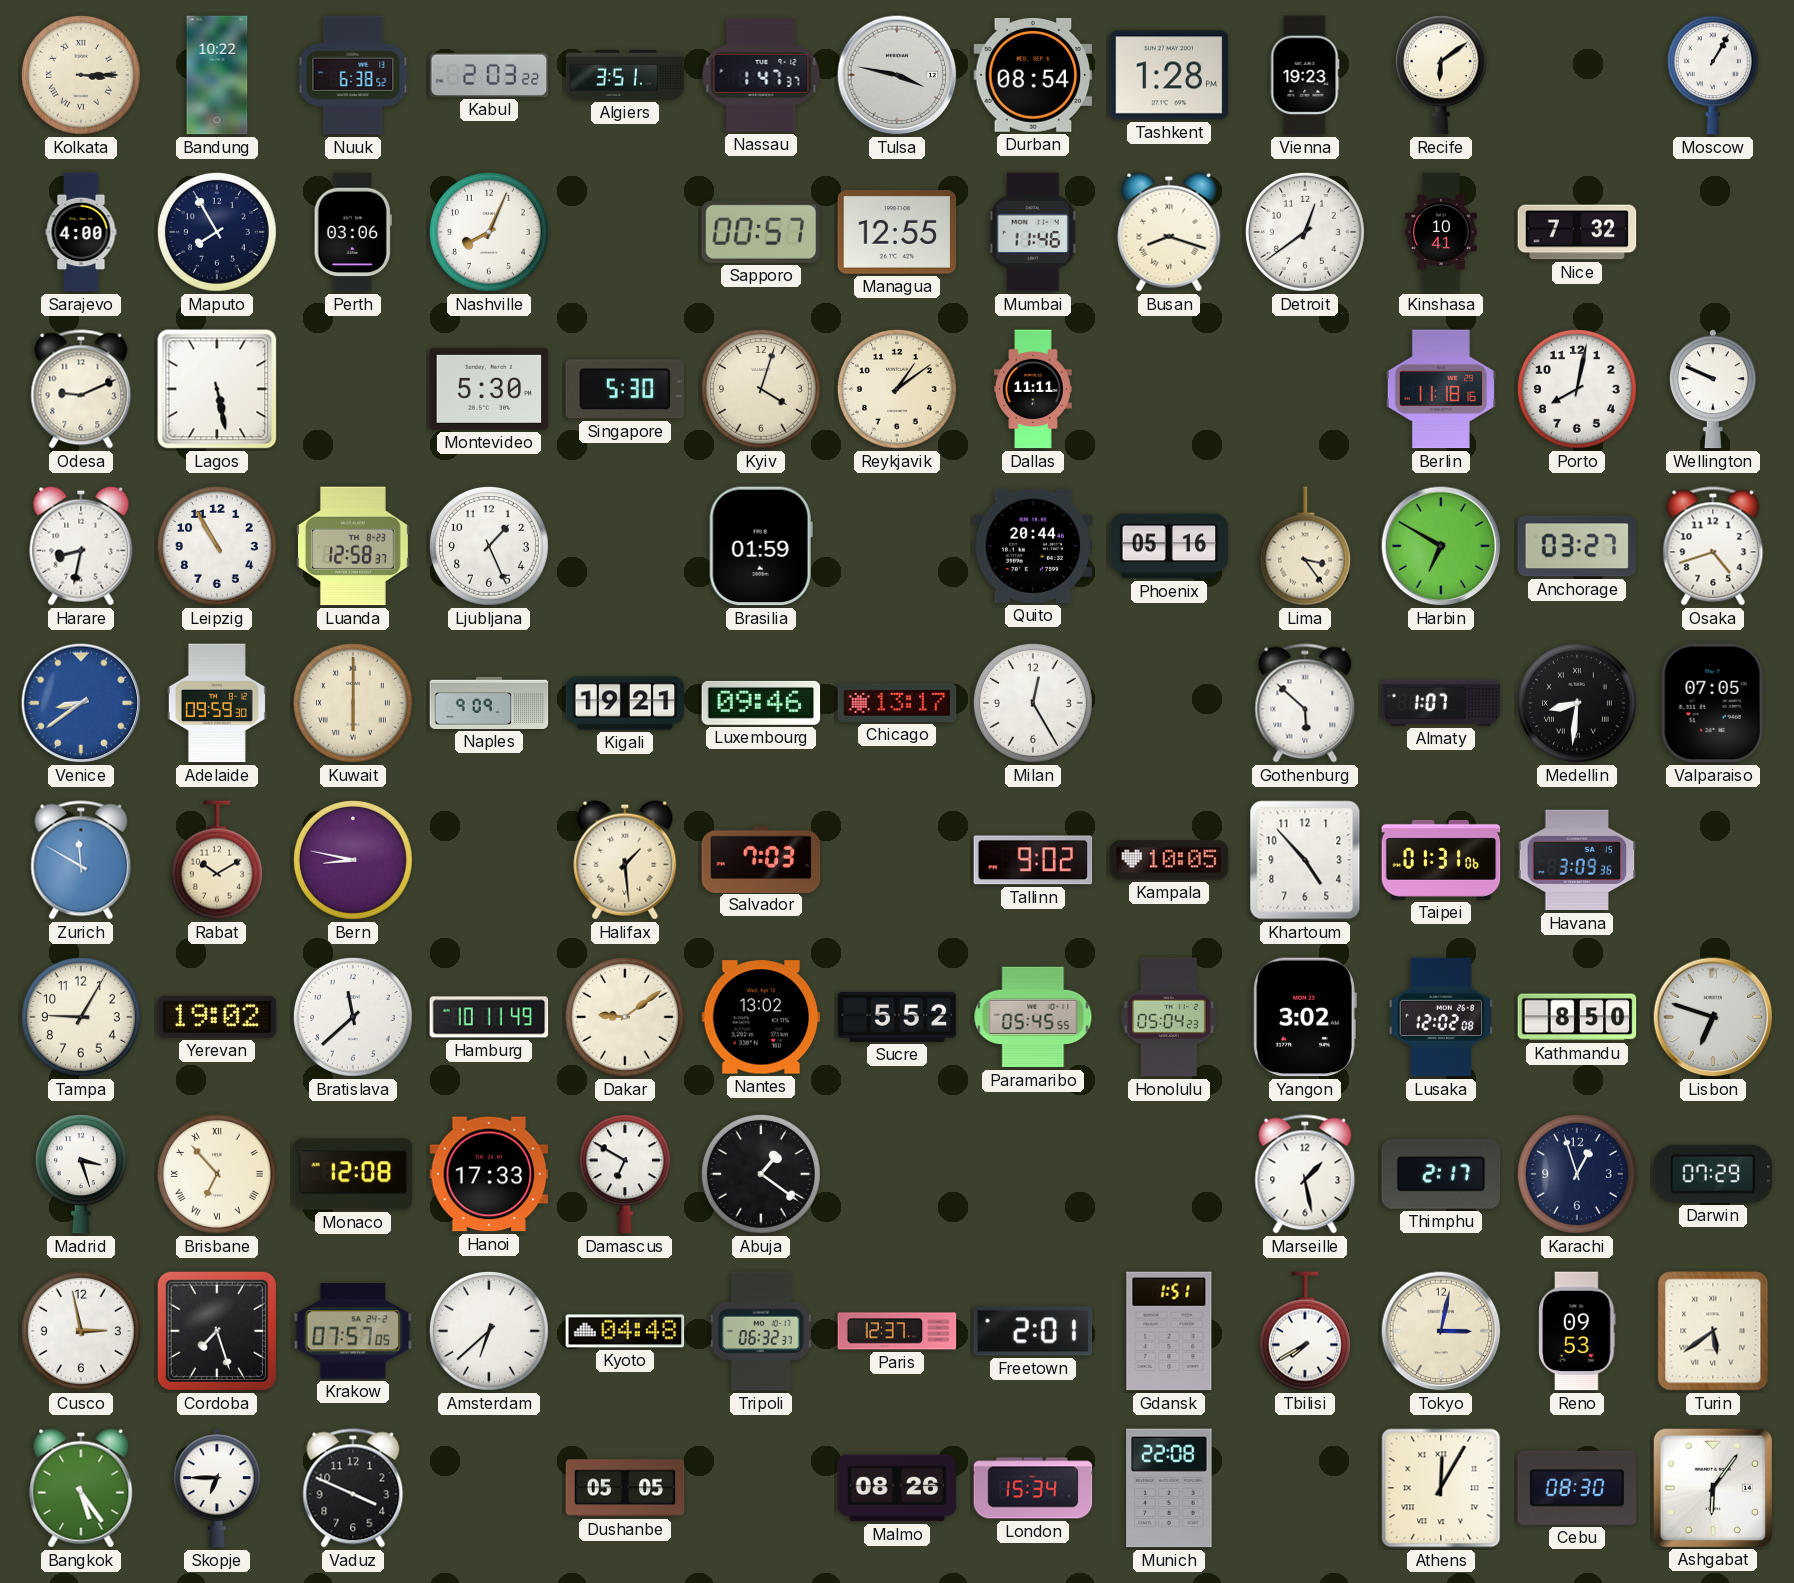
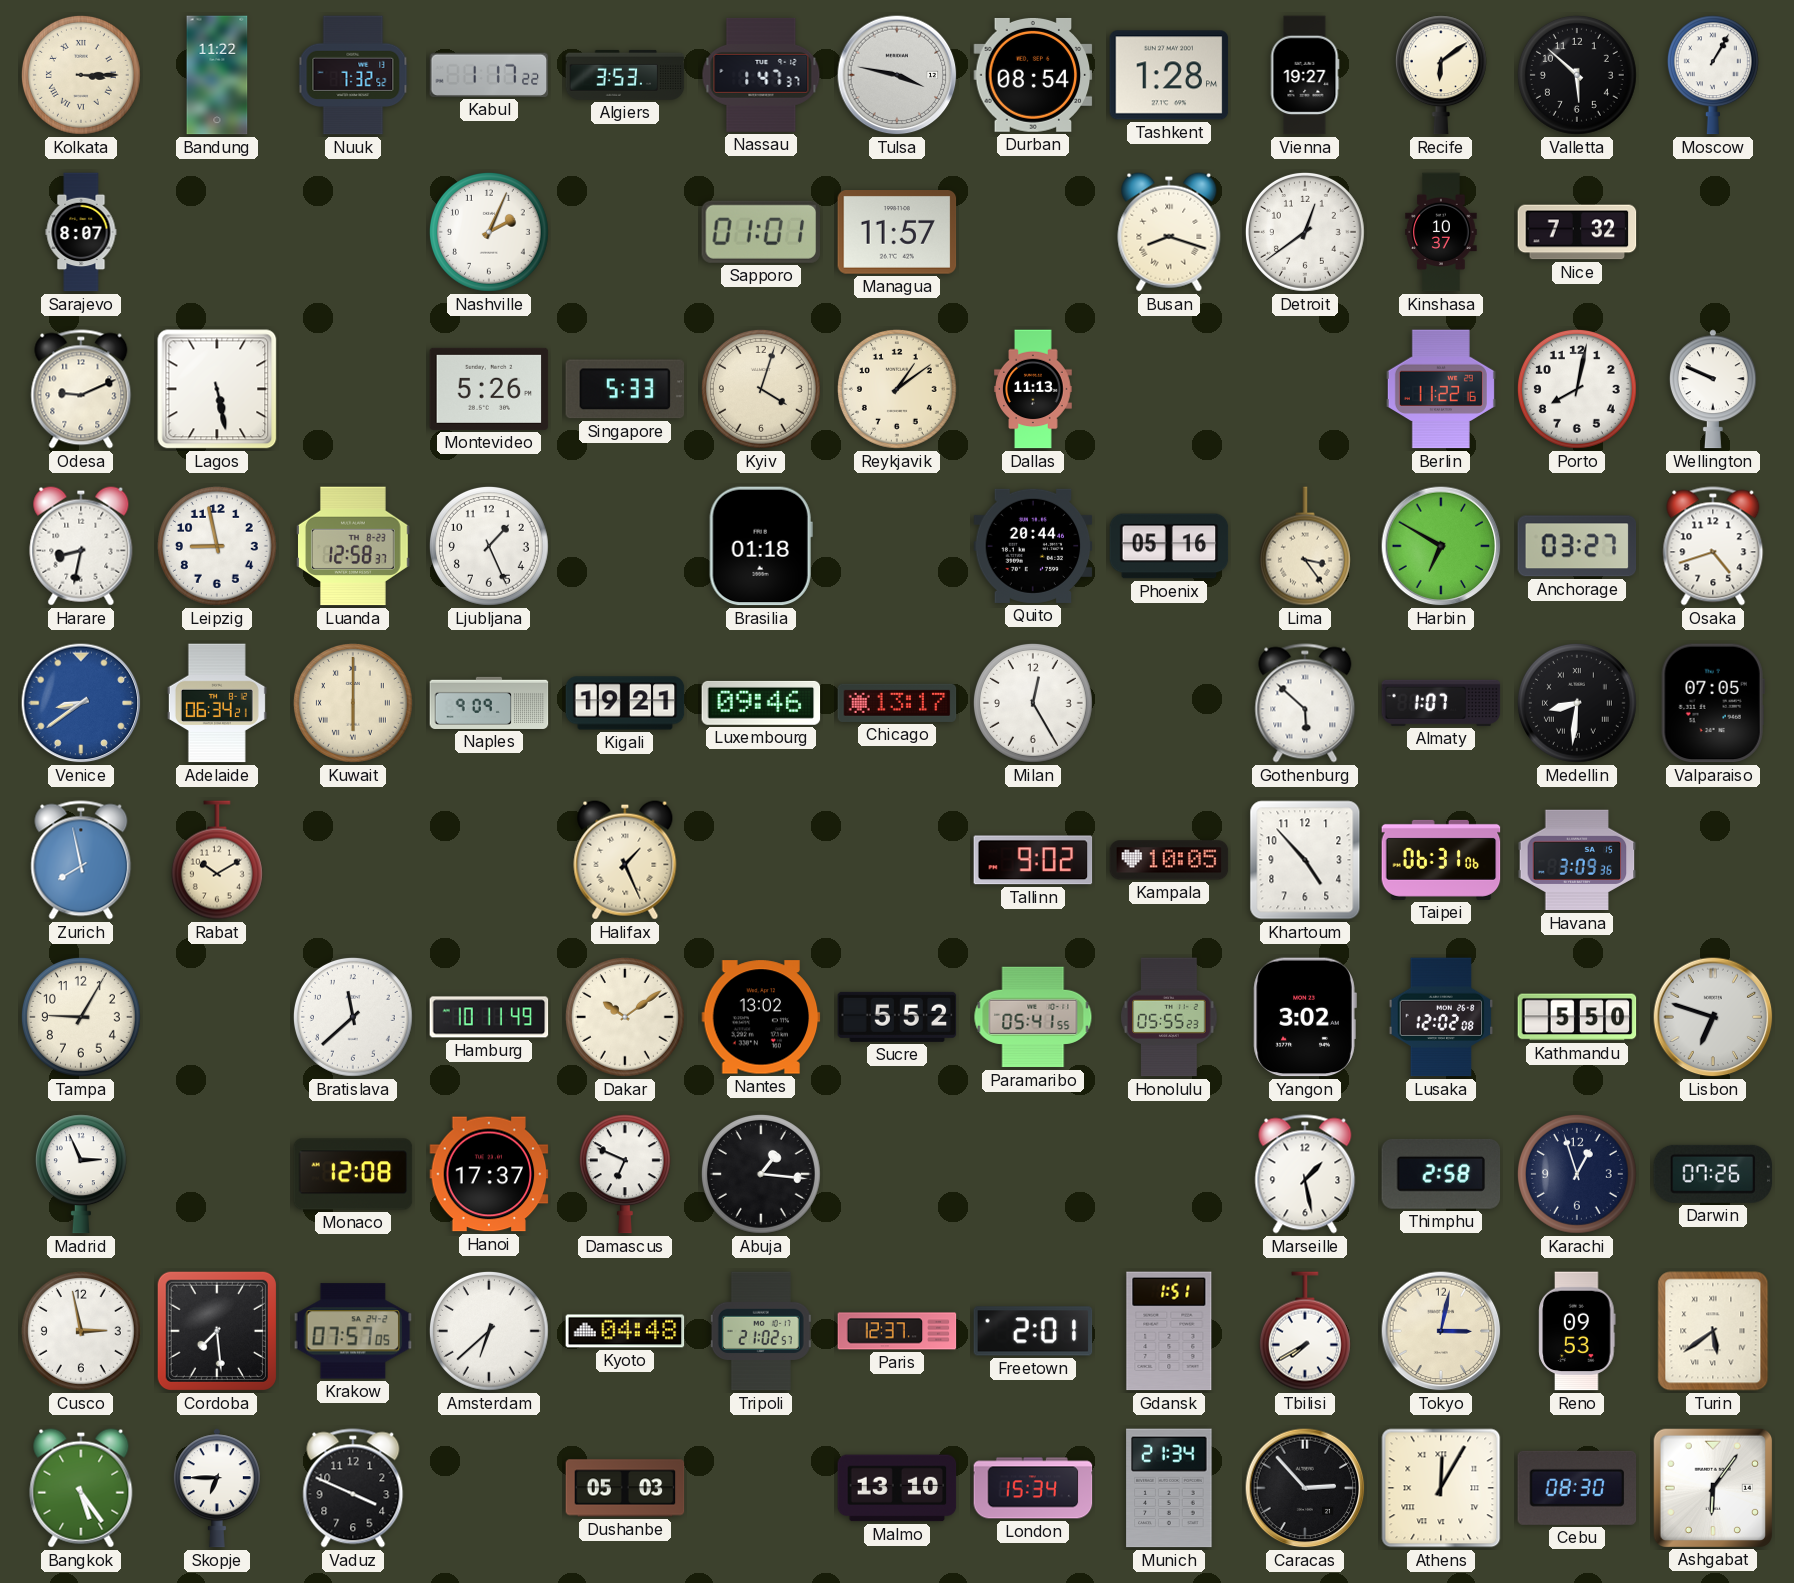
Bandung: 10:22 -> 11:22
Nuuk: 6:38 -> 7:32
Kabul: 2:03 -> 1:17
Algiers: 3:51 -> 3:53
Vienna: 19:23 -> 19:27
Valletta: none -> 5:52
Sarajevo: 4:00 -> 8:07
Maputo: 7:55 -> none
Perth: 03:06 -> none
Nashville: 8:04 -> 2:04
Sapporo: 00:57 -> 01:01
Managua: 12:55 -> 11:57
Mumbai: 11:46 -> none
Kinshasa: 10:41 -> 10:37
Montevideo: 5:30 -> 5:26
Singapore: 5:30 -> 5:33
Dallas: 11:11 -> 11:13
Berlin: 11:18 -> 11:22
Leipzig: 10:55 -> 8:58
Brasilia: 01:59 -> 01:18
Adelaide: 09:59 -> 06:34
Zurich: 11:50 -> 7:58
Bern: 8:47 -> none
Halifax: 1:29 -> 1:26
Salvador: 7:03 -> none
Taipei: 01:31 -> 06:31
Yerevan: 19:02 -> none
Dakar: 9:09 -> 10:09
Paramaribo: 05:45 -> 05:41
Honolulu: 05:04 -> 05:55
Kathmandu: 8:50 -> 5:50
Madrid: 3:27 -> 2:56
Brisbane: 6:53 -> none
Hanoi: 17:33 -> 17:37
Damascus: 6:50 -> 6:49
Abuja: 1:21 -> 1:16
Thimphu: 2:17 -> 2:58
Darwin: 07:29 -> 07:26
Cordoba: 7:27 -> 7:29
Tripoli: 06:32 -> 21:02
Dushanbe: 05:05 -> 05:03
Malmo: 08:26 -> 13:10
Munich: 22:08 -> 21:34
Caracas: none -> 2:53
